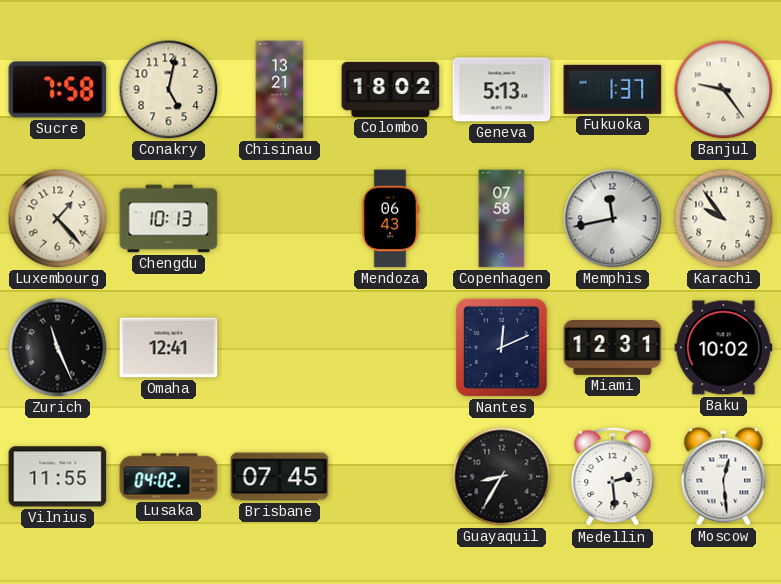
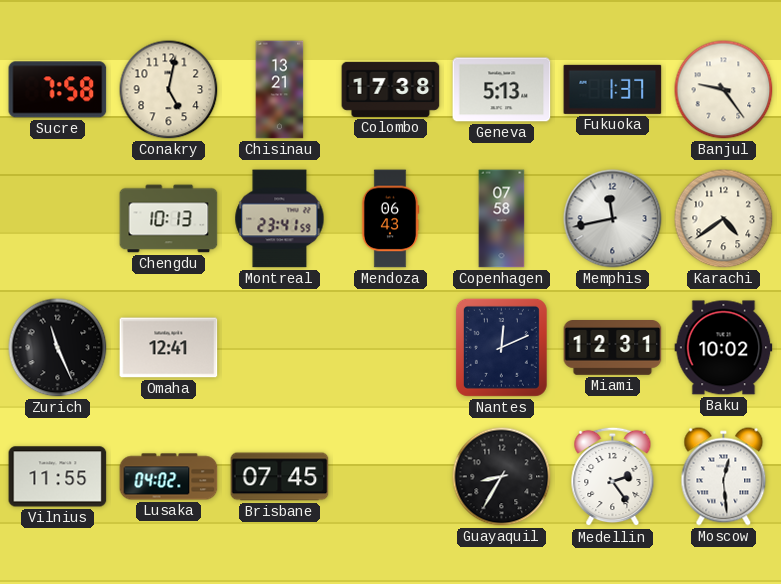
Colombo: 18:02 -> 17:38
Luxembourg: 1:23 -> none
Montreal: none -> 23:41
Karachi: 9:54 -> 4:39
Medellin: 2:29 -> 2:24
